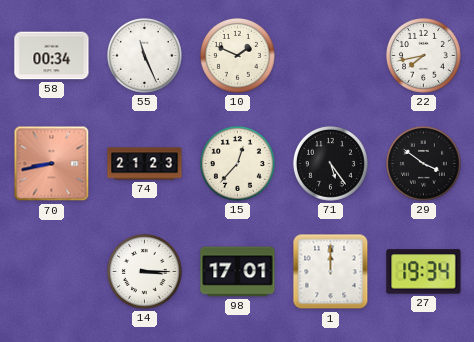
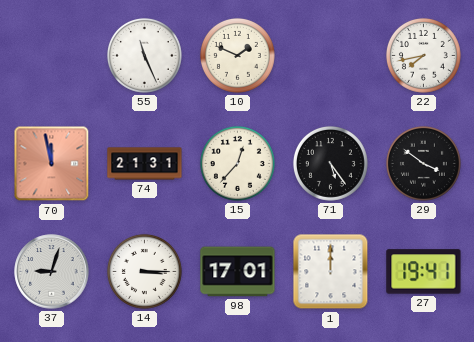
58: 00:34 -> none
70: 8:43 -> 11:58
74: 21:23 -> 21:31
37: none -> 9:03
27: 19:34 -> 19:41
